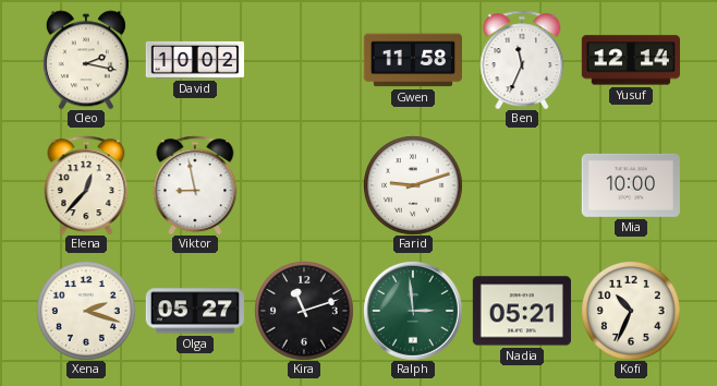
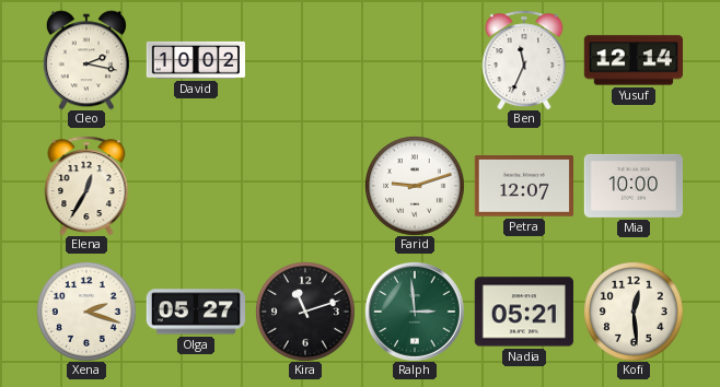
Gwen: 11:58 -> none
Elena: 12:37 -> 12:35
Viktor: 8:58 -> none
Petra: none -> 12:07
Kofi: 10:34 -> 12:29
